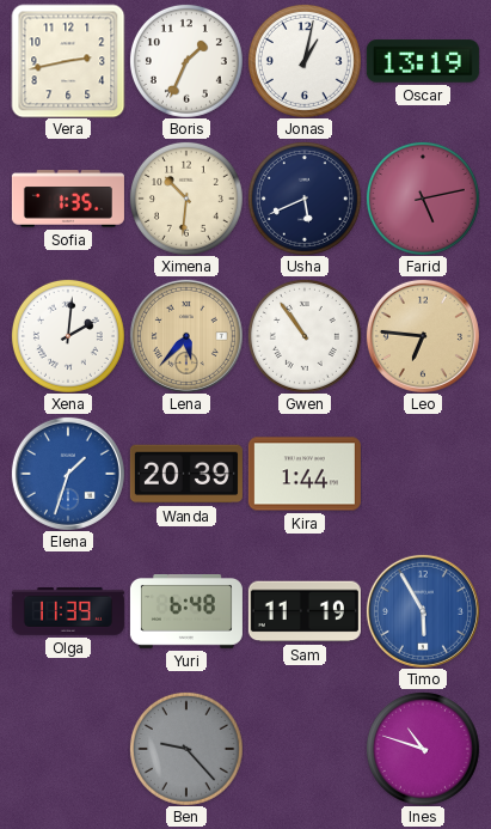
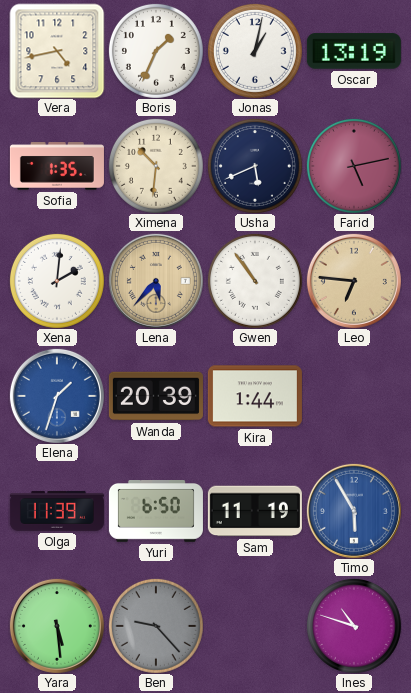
Vera: 2:43 -> 4:43
Yuri: 6:48 -> 6:50
Yara: none -> 5:29
